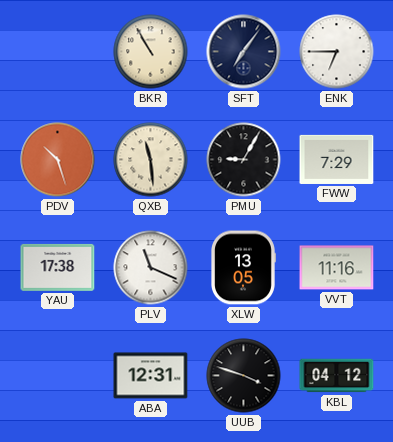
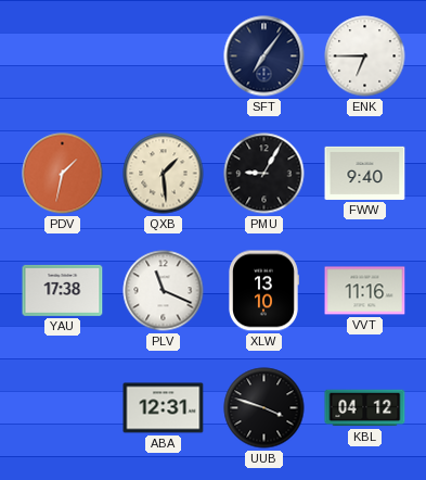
BKR: 10:55 -> none
PDV: 10:27 -> 1:32
QXB: 11:29 -> 1:29
FWW: 7:29 -> 9:40
XLW: 13:05 -> 13:10
